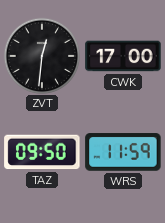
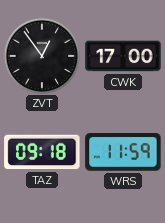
ZVT: 12:31 -> 12:54
TAZ: 09:50 -> 09:18
